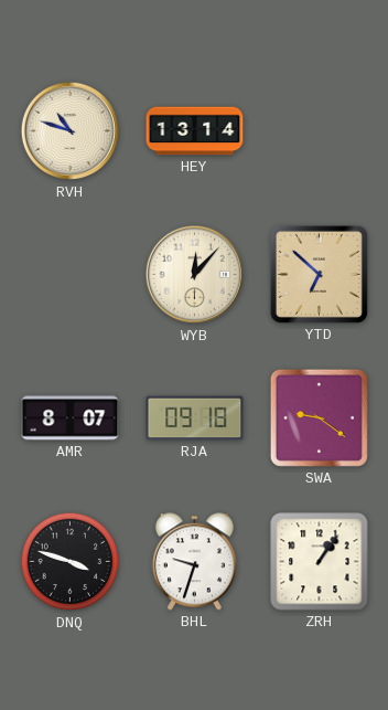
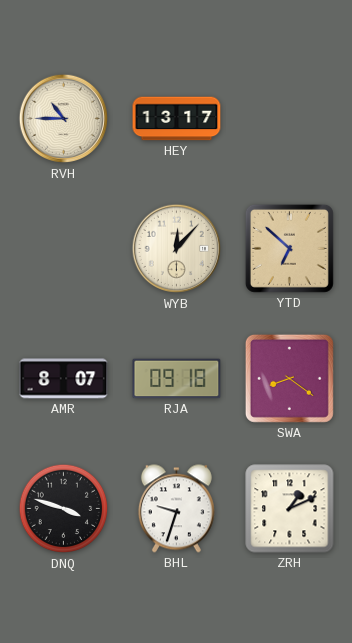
RVH: 10:48 -> 10:45
HEY: 13:14 -> 13:17
SWA: 9:21 -> 8:21
ZRH: 1:06 -> 1:11
